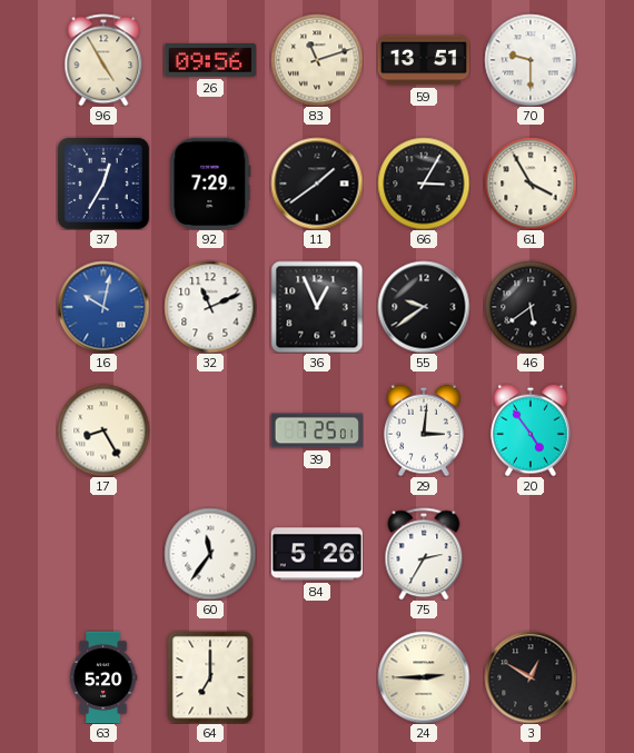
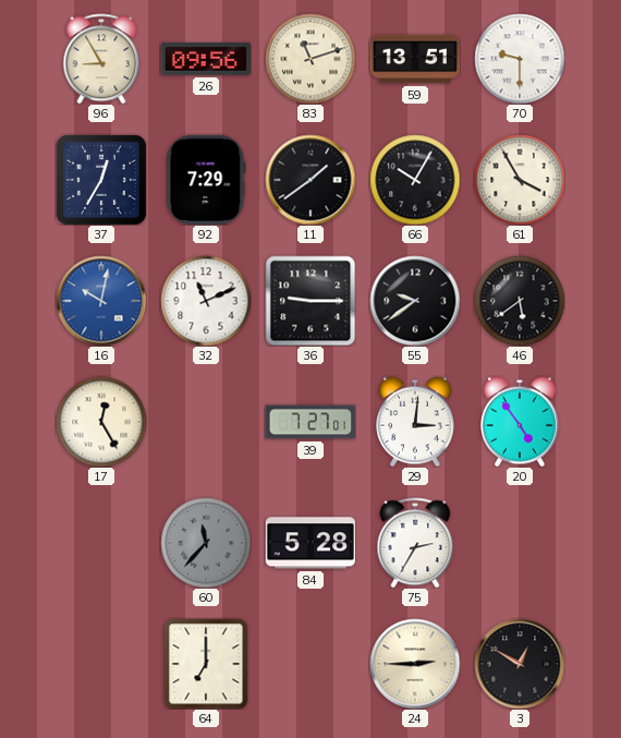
96: 4:55 -> 8:55
66: 3:05 -> 10:05
36: 12:56 -> 9:15
17: 8:25 -> 12:25
39: 7:25 -> 7:27
60: 11:36 -> 11:37
60 dial: white -> grey
84: 5:26 -> 5:28
63: 5:20 -> none
